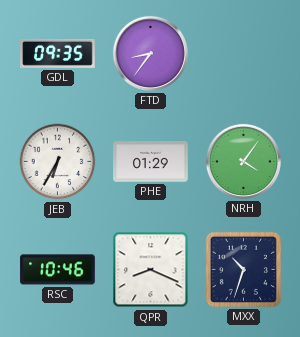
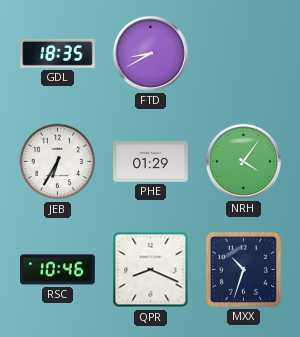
GDL: 09:35 -> 18:35
FTD: 8:36 -> 8:40
